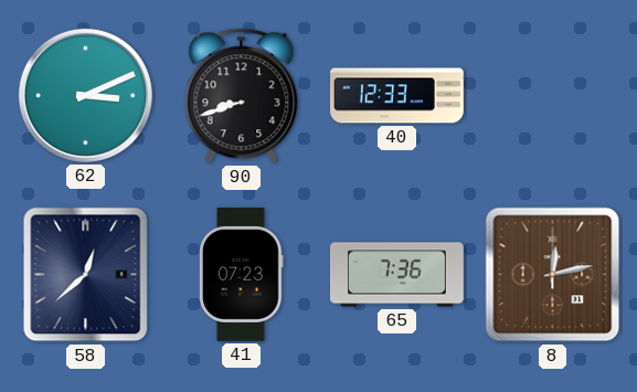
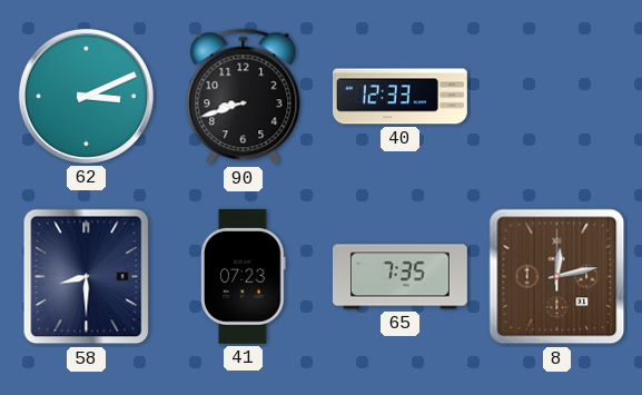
58: 12:38 -> 8:30
65: 7:36 -> 7:35
